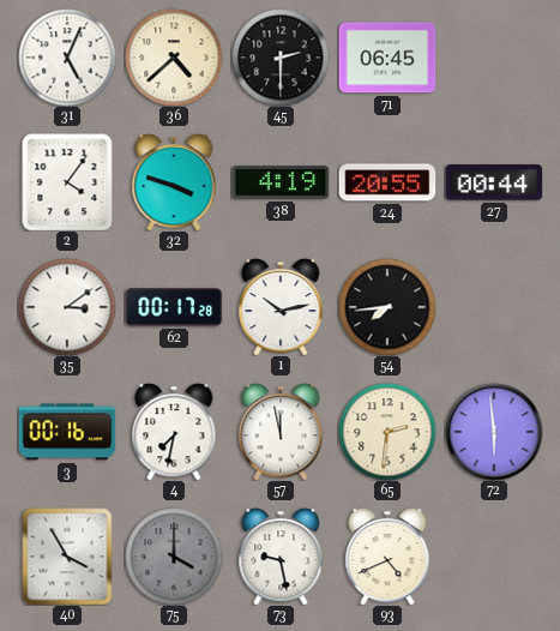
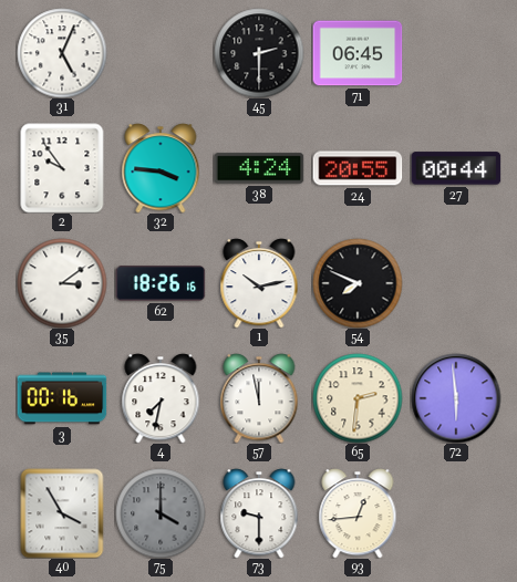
36: 4:38 -> none
2: 4:06 -> 9:54
32: 3:48 -> 3:46
38: 4:19 -> 4:24
62: 00:17 -> 18:26
54: 7:44 -> 7:49
73: 9:28 -> 9:30
93: 4:41 -> 12:44
